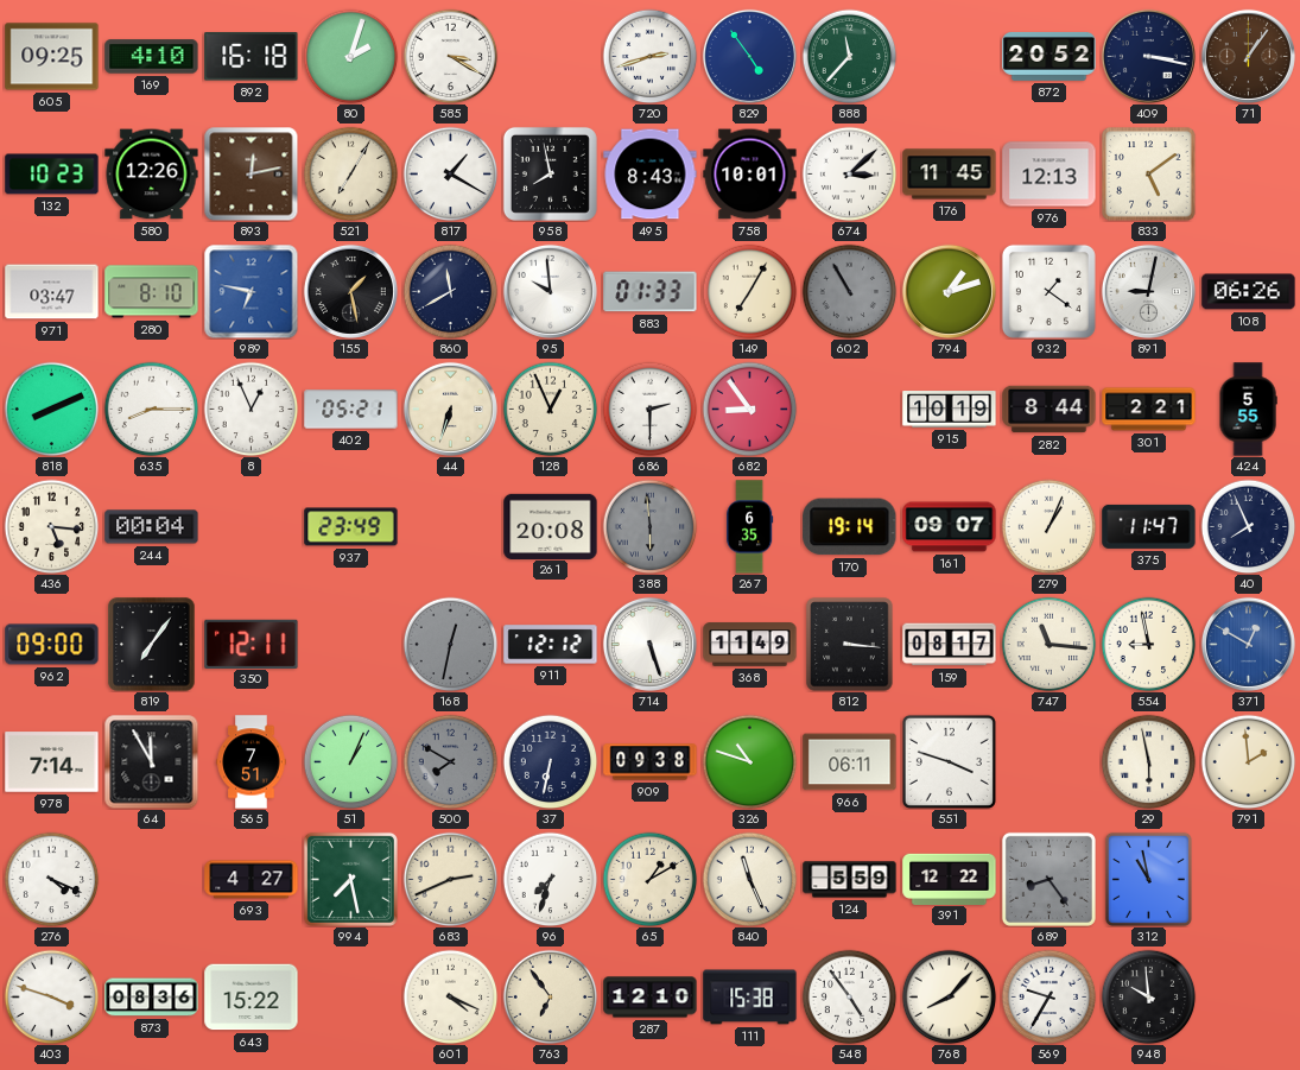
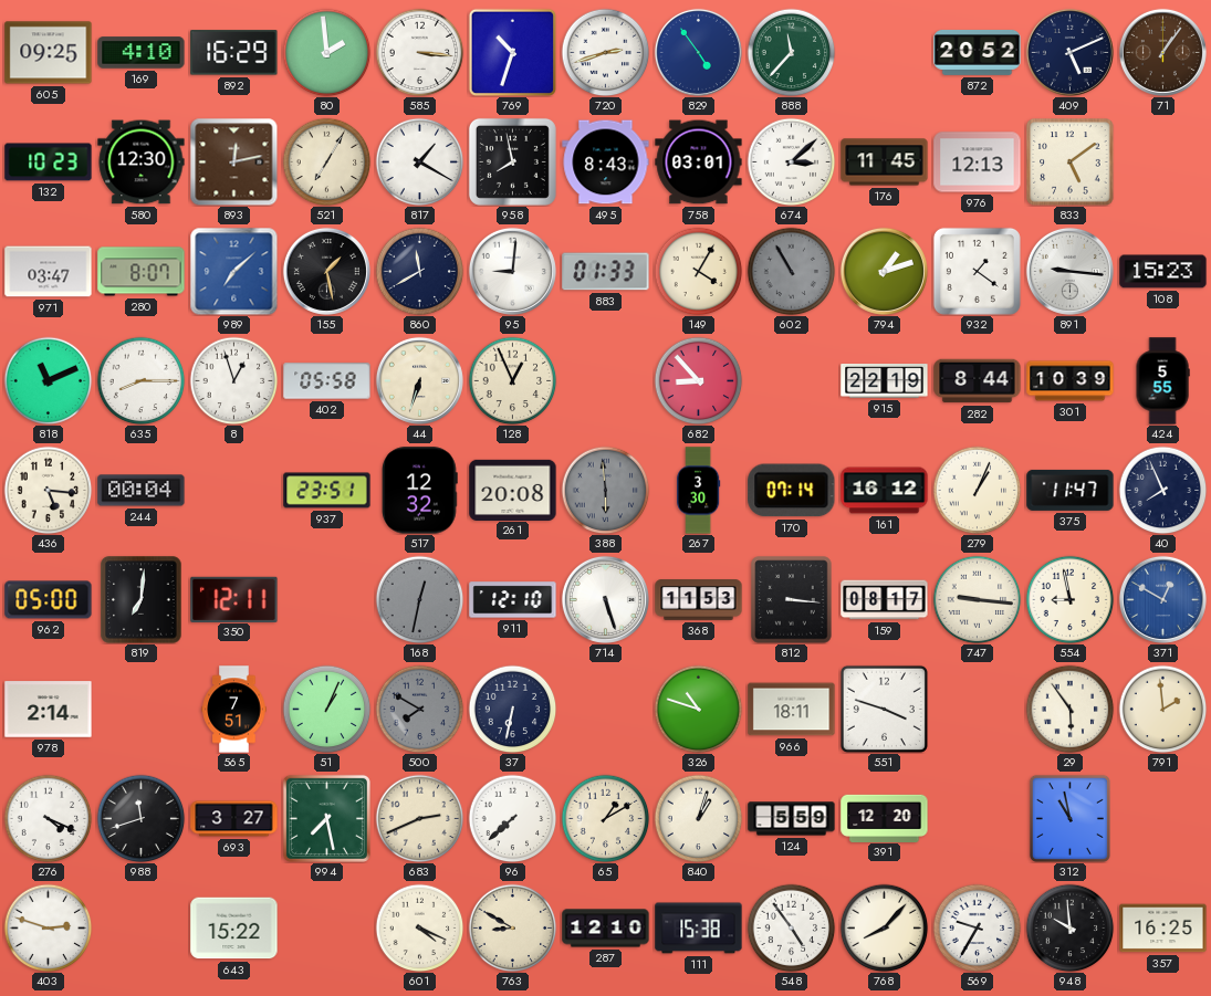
892: 16:18 -> 16:29
80: 2:03 -> 1:59
585: 3:20 -> 3:16
769: none -> 10:33
409: 3:17 -> 5:11
580: 12:26 -> 12:30
758: 10:01 -> 03:01
280: 8:10 -> 8:07
989: 6:47 -> 7:08
95: 9:59 -> 9:01
149: 7:05 -> 4:05
891: 9:02 -> 9:16
108: 06:26 -> 15:23
818: 8:11 -> 11:11
8: 12:56 -> 12:57
402: 05:21 -> 05:58
686: 2:30 -> none
682: 8:54 -> 8:53
915: 10:19 -> 22:19
301: 2:21 -> 10:39
937: 23:49 -> 23:51
517: none -> 12:32
267: 6:35 -> 3:30
170: 19:14 -> 07:14
161: 09:07 -> 16:12
962: 09:00 -> 05:00
819: 7:06 -> 7:01
911: 12:12 -> 12:10
368: 11:49 -> 11:53
747: 11:16 -> 9:16
978: 7:14 -> 2:14
64: 11:55 -> none
909: 09:38 -> none
966: 06:11 -> 18:11
29: 5:58 -> 5:54
988: none -> 11:42
693: 4:27 -> 3:27
96: 7:33 -> 7:38
840: 11:26 -> 1:03
391: 12:22 -> 12:20
689: 8:24 -> none
403: 3:48 -> 2:48
873: 08:36 -> none
763: 6:54 -> 8:50
357: none -> 16:25
